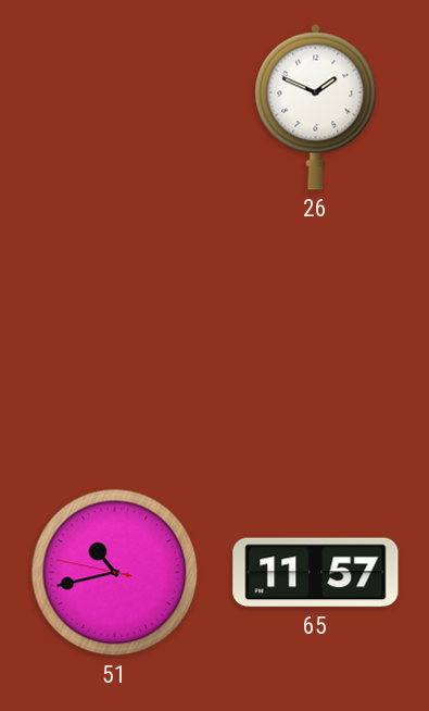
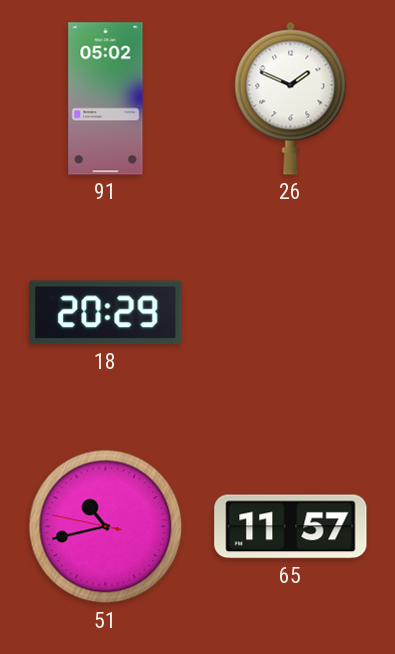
91: none -> 05:02
18: none -> 20:29
